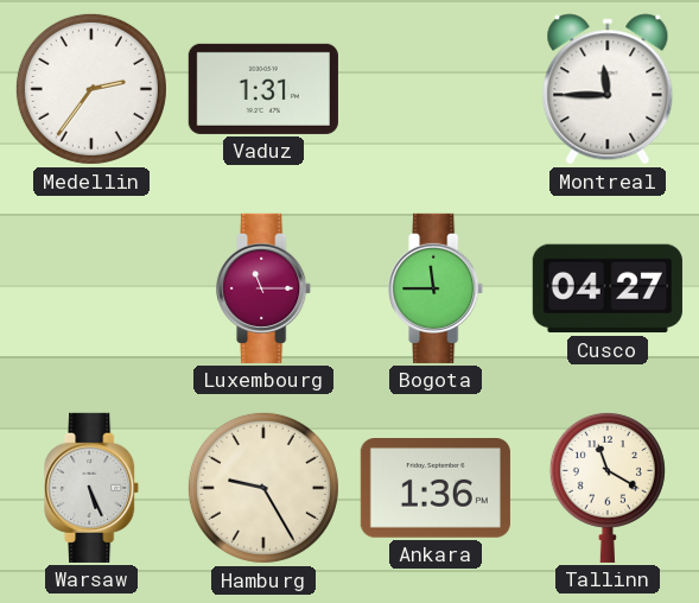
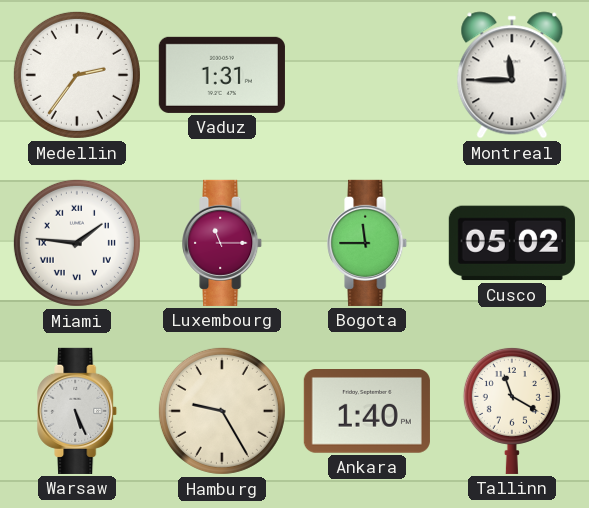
Miami: none -> 1:46
Cusco: 04:27 -> 05:02
Ankara: 1:36 -> 1:40
